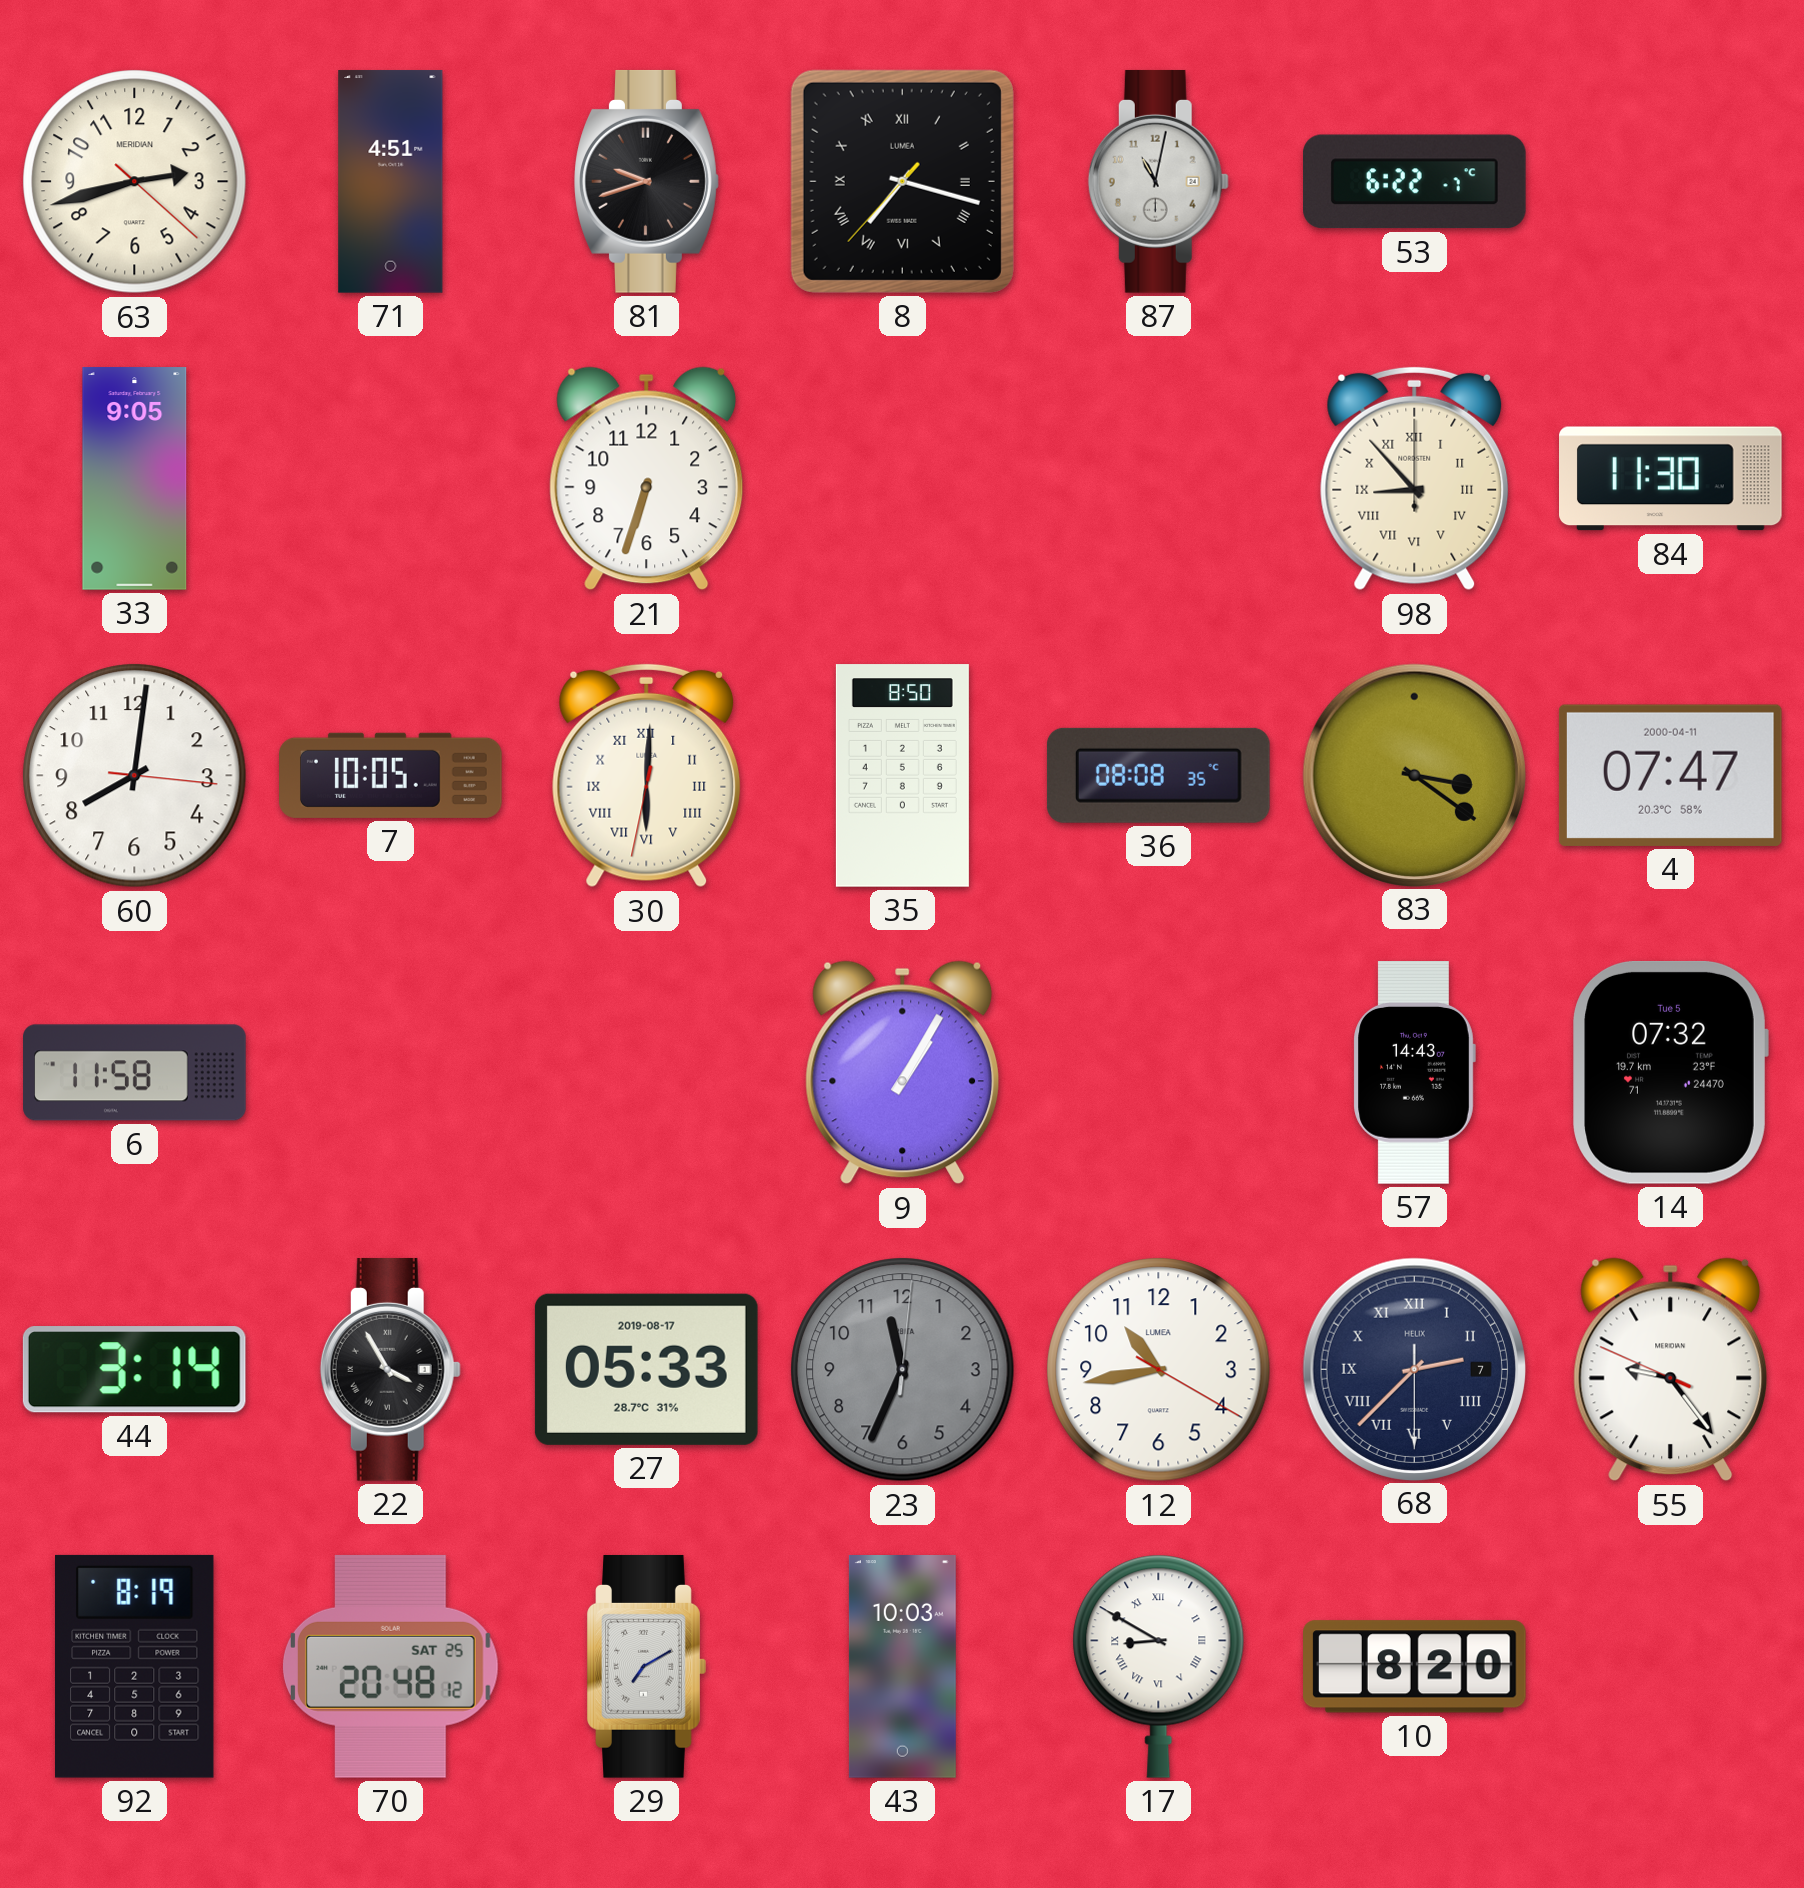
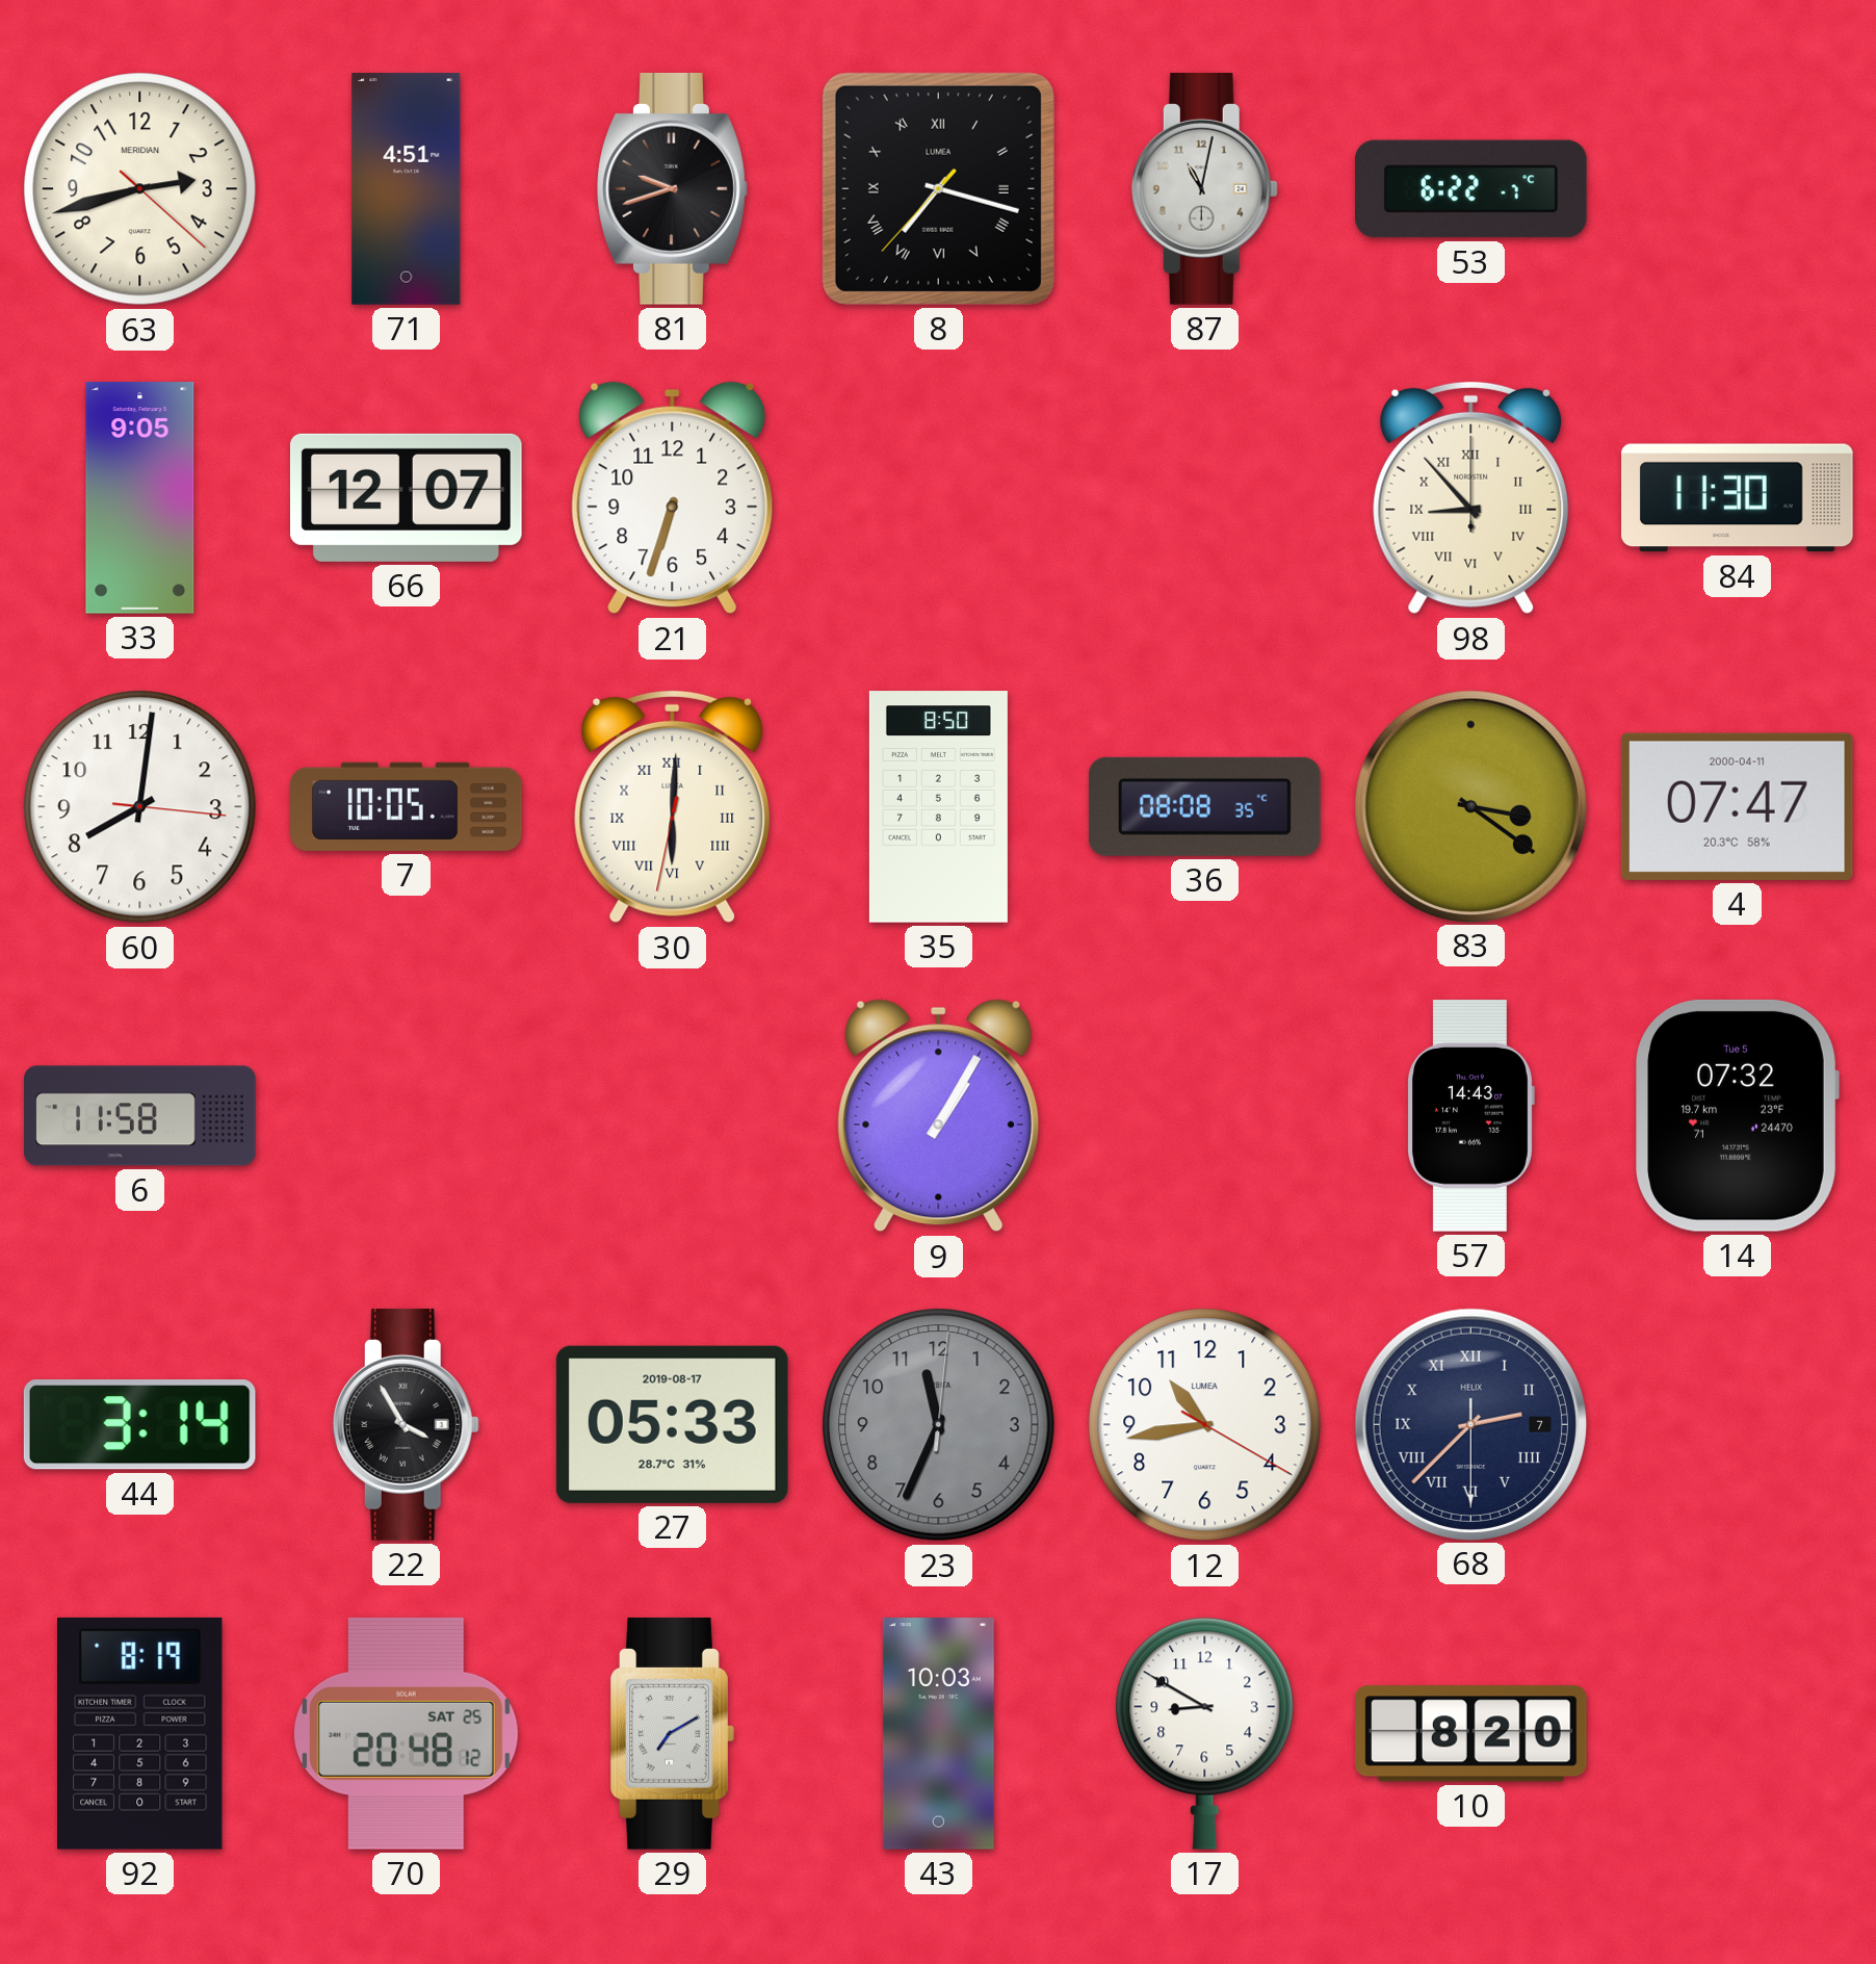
66: none -> 12:07
55: 9:23 -> none
17 numerals: Roman -> Arabic
